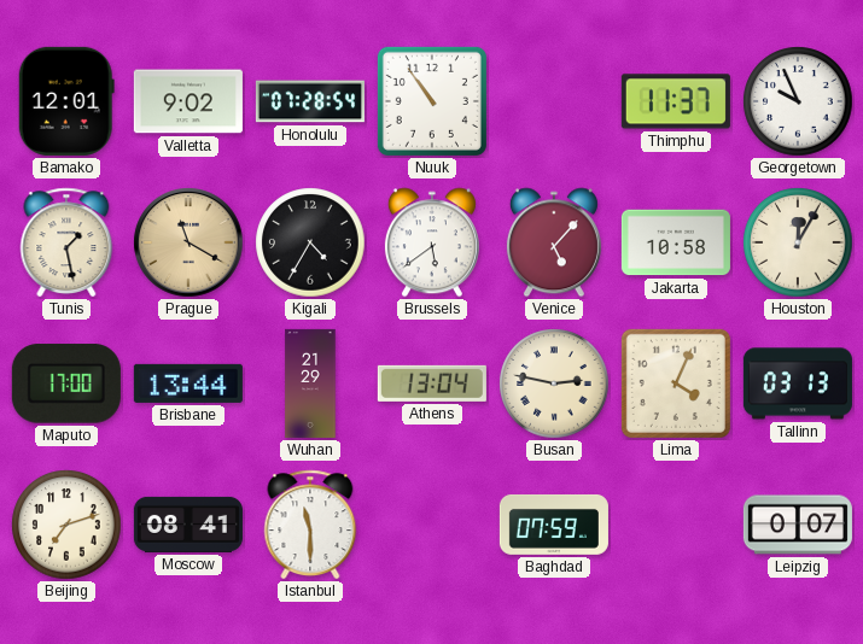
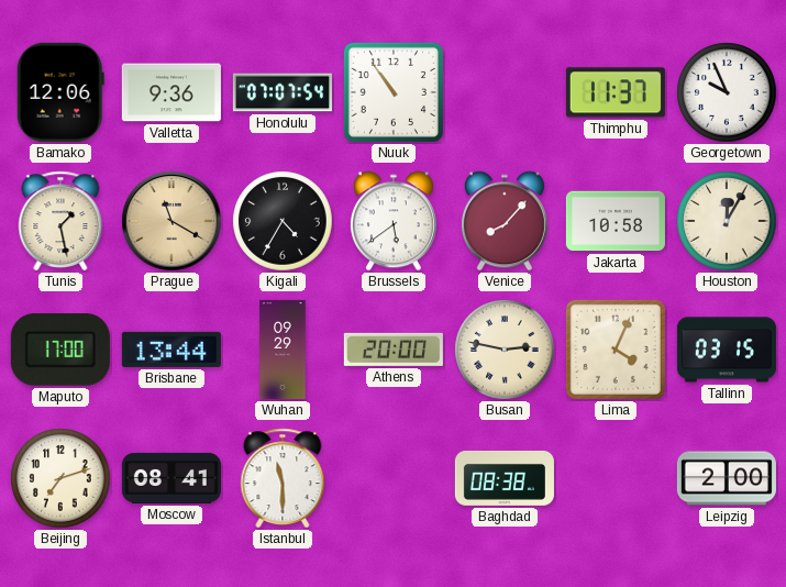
Bamako: 12:01 -> 12:06
Valletta: 9:02 -> 9:36
Honolulu: 07:28 -> 07:07
Venice: 5:07 -> 8:07
Wuhan: 21:29 -> 09:29
Athens: 13:04 -> 20:00
Tallinn: 03:13 -> 03:15
Baghdad: 07:59 -> 08:38
Leipzig: 0:07 -> 2:00
